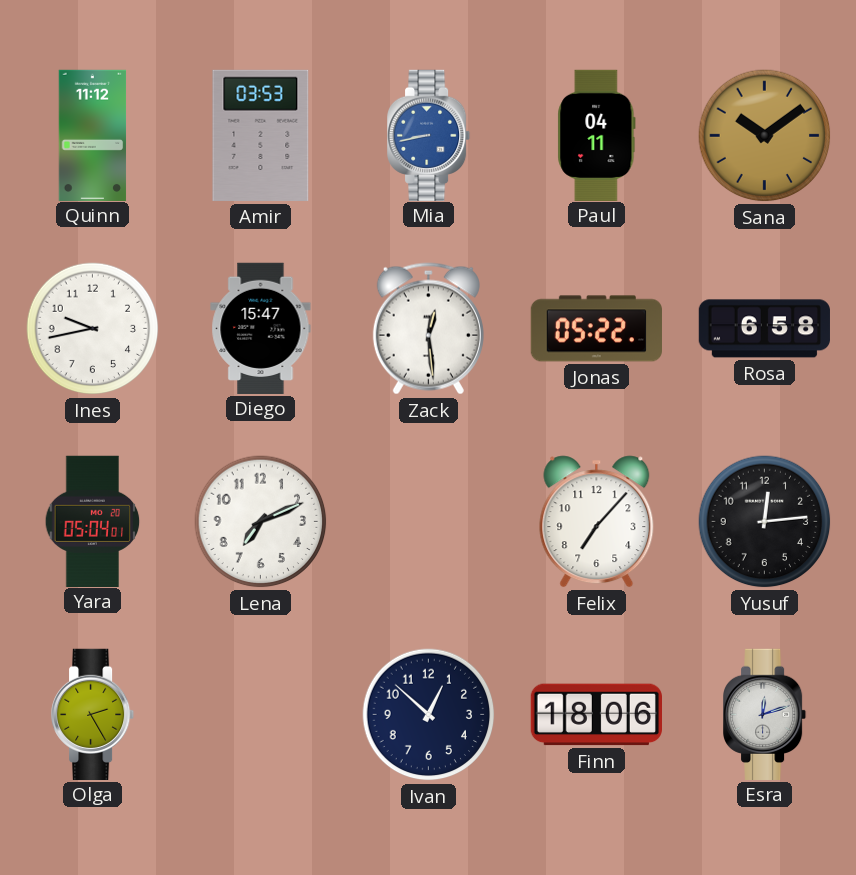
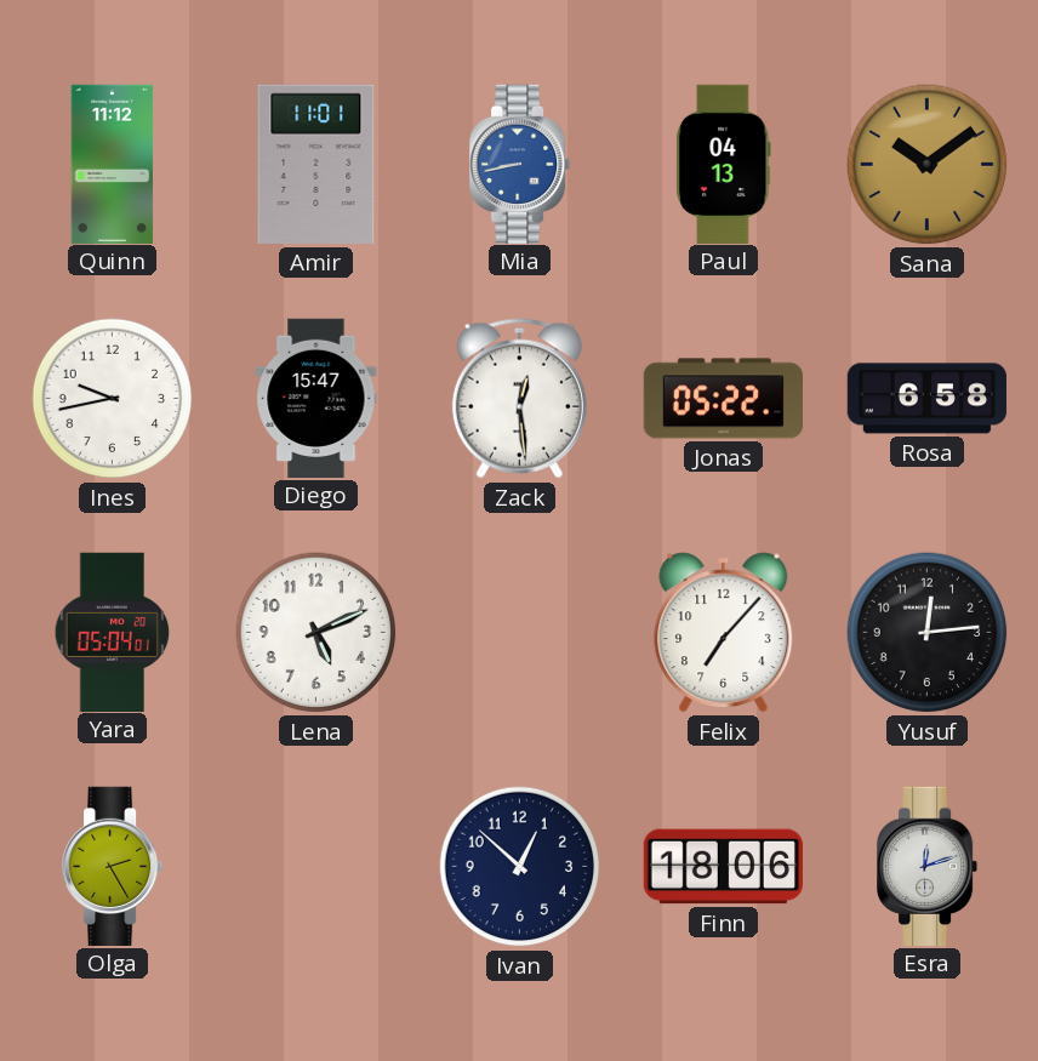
Amir: 03:53 -> 11:01
Paul: 04:11 -> 04:13
Lena: 7:11 -> 5:11
